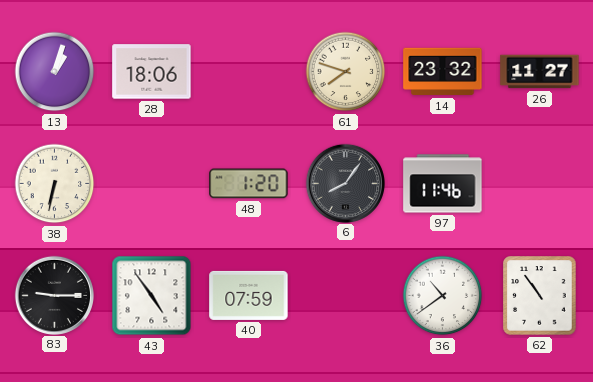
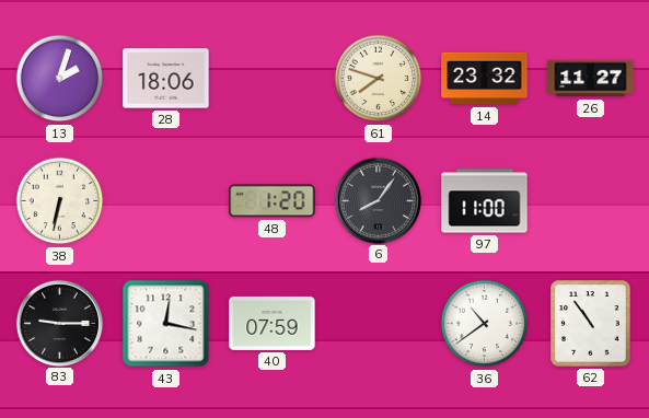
13: 1:03 -> 2:03
97: 11:46 -> 11:00
43: 4:54 -> 12:17
